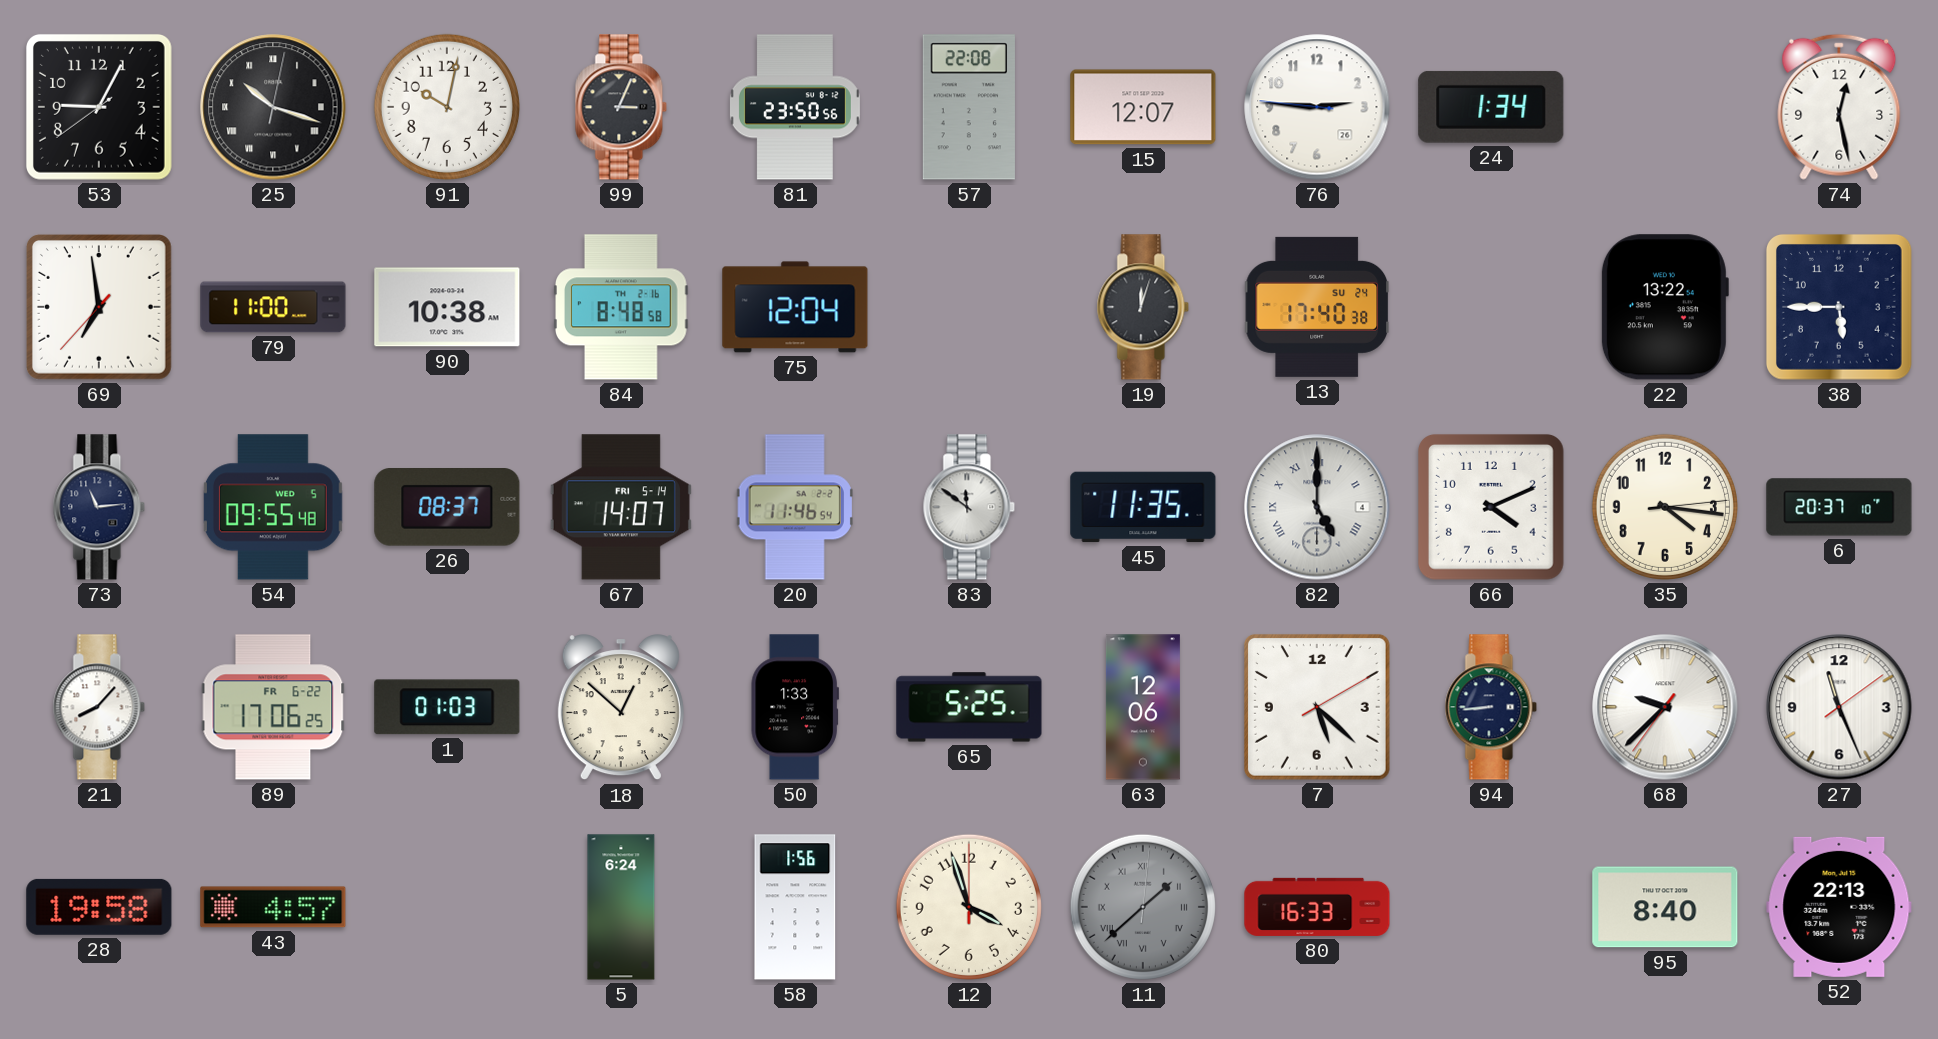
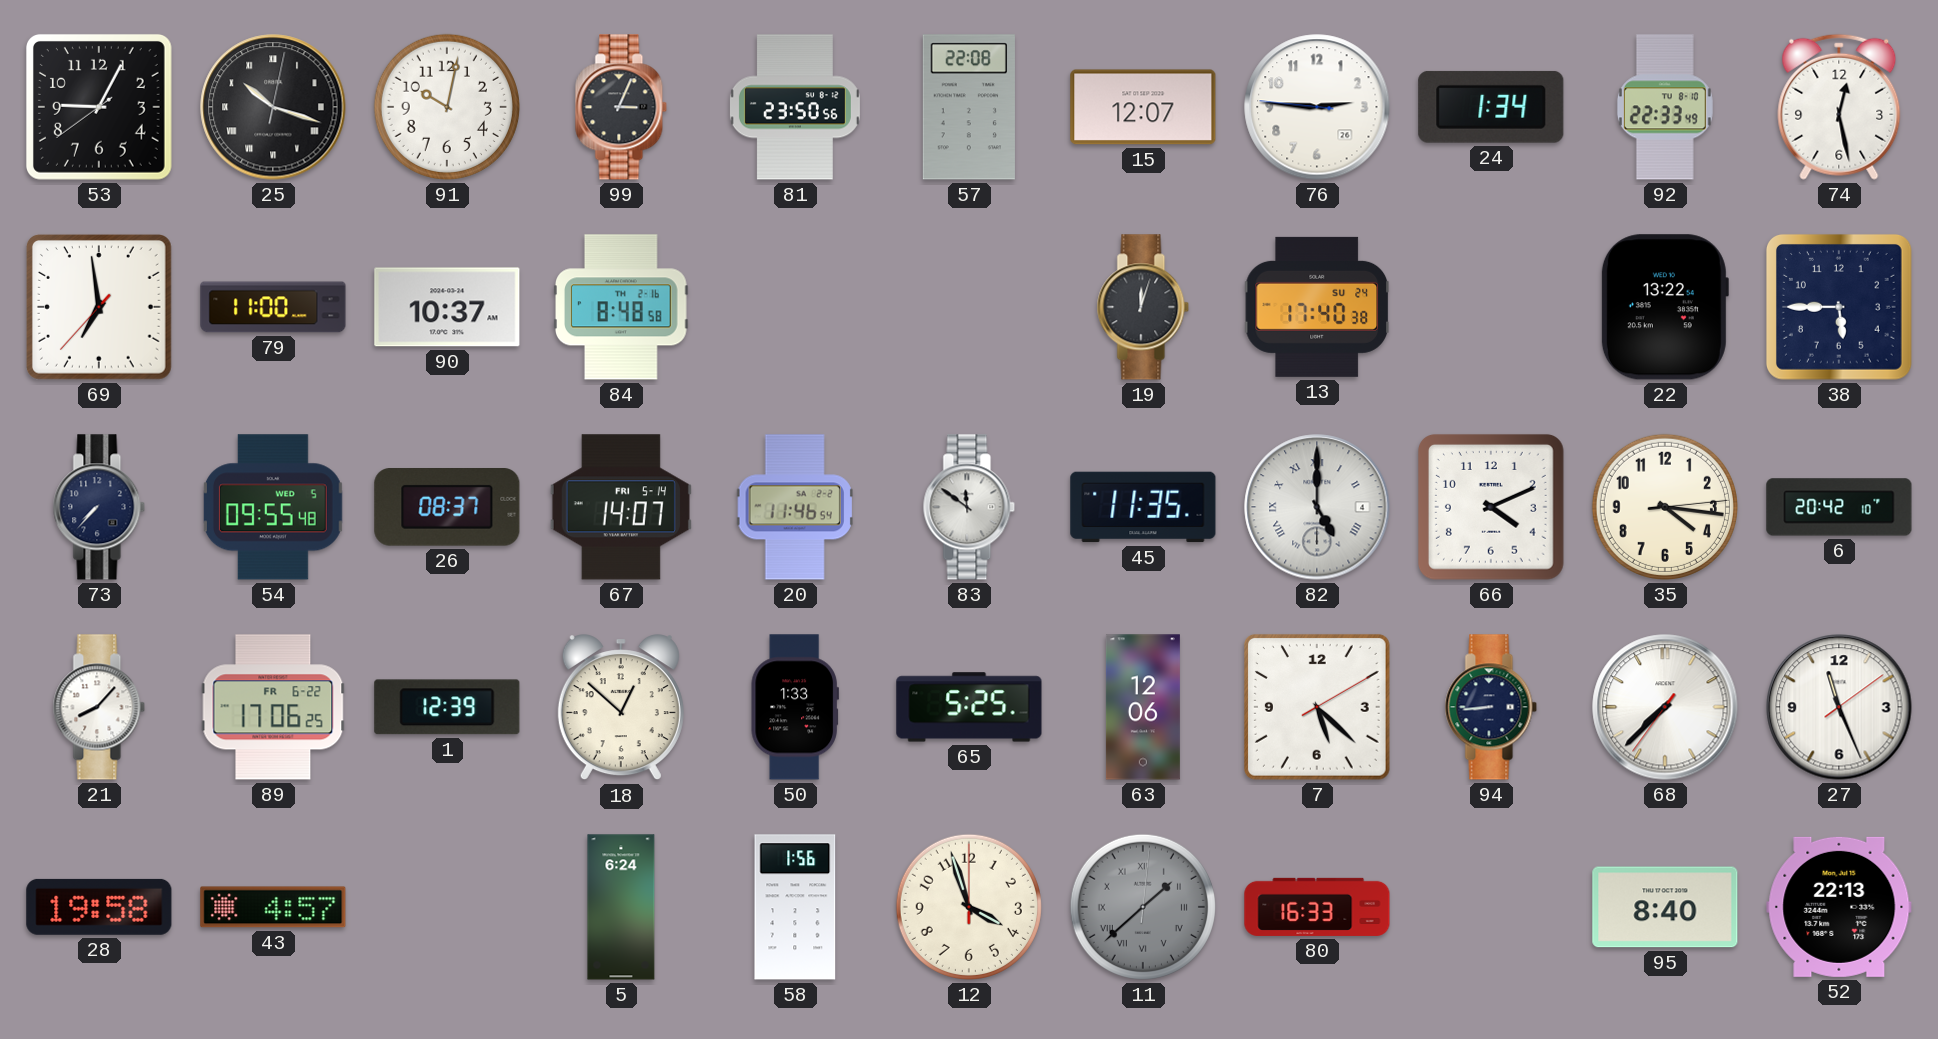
92: none -> 22:33
90: 10:38 -> 10:37
75: 12:04 -> none
73: 11:14 -> 7:37
6: 20:37 -> 20:42
1: 01:03 -> 12:39
68: 9:37 -> 7:37
